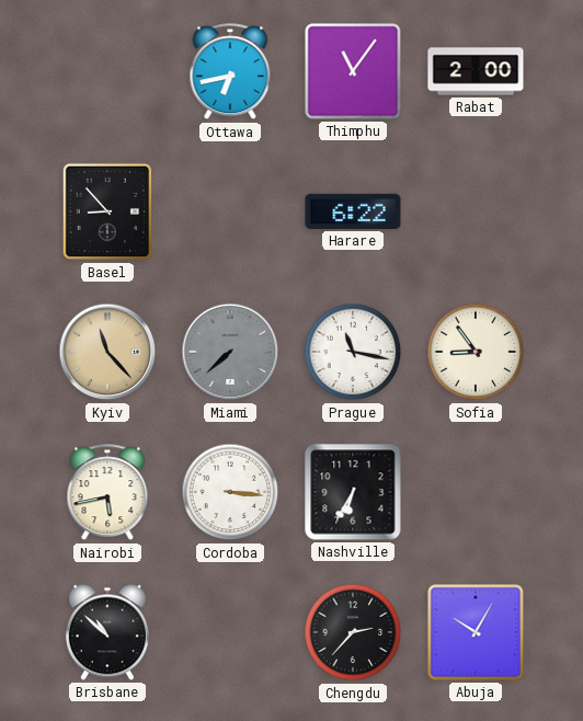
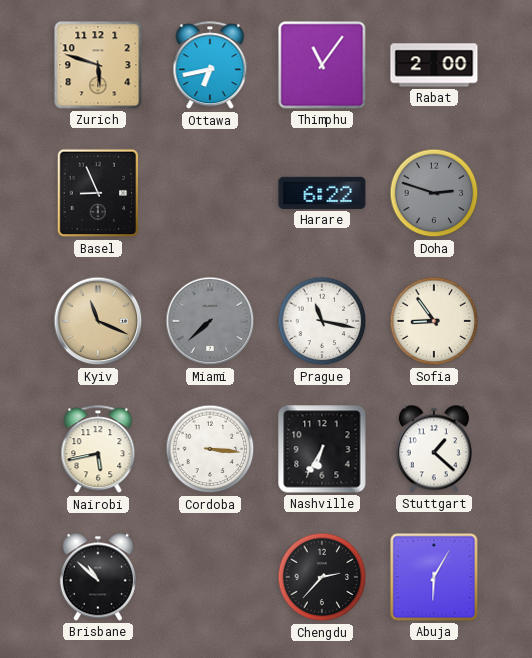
Zurich: none -> 5:48
Basel: 8:53 -> 8:56
Doha: none -> 2:48
Kyiv: 11:23 -> 11:19
Stuttgart: none -> 1:22
Abuja: 10:05 -> 6:05
